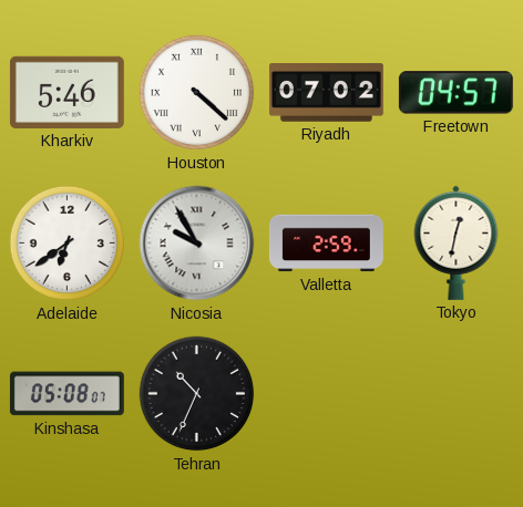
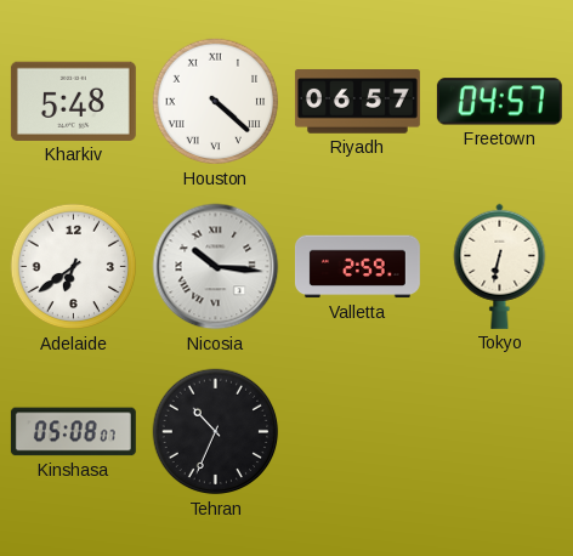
Kharkiv: 5:46 -> 5:48
Riyadh: 07:02 -> 06:57
Nicosia: 9:55 -> 10:16
Tokyo: 12:32 -> 6:32
